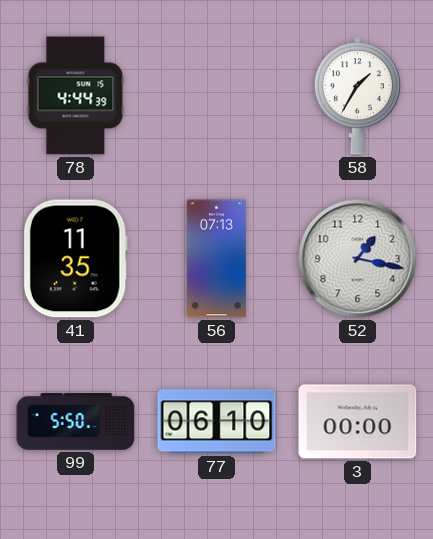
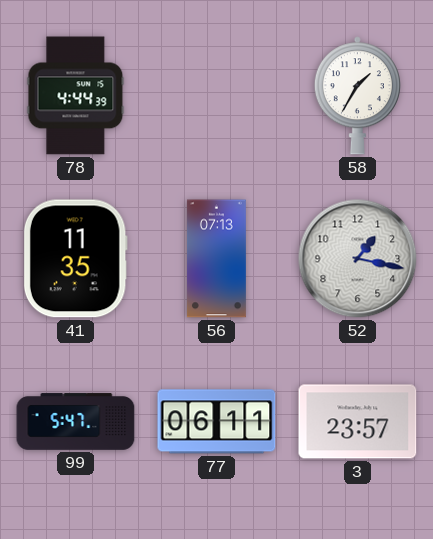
99: 5:50 -> 5:47
77: 06:10 -> 06:11
3: 00:00 -> 23:57
